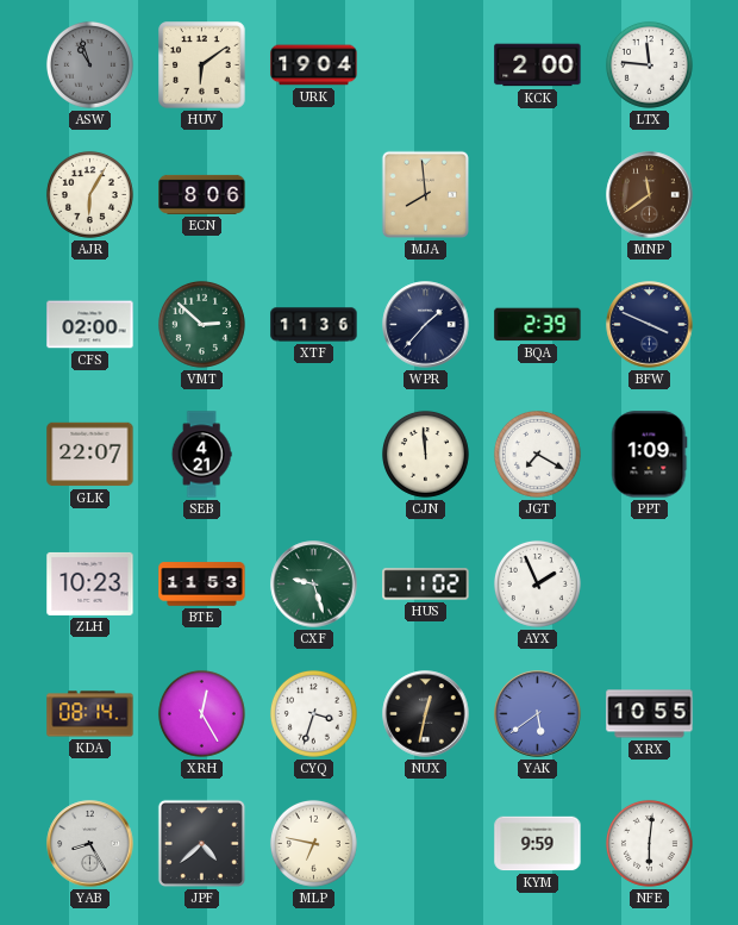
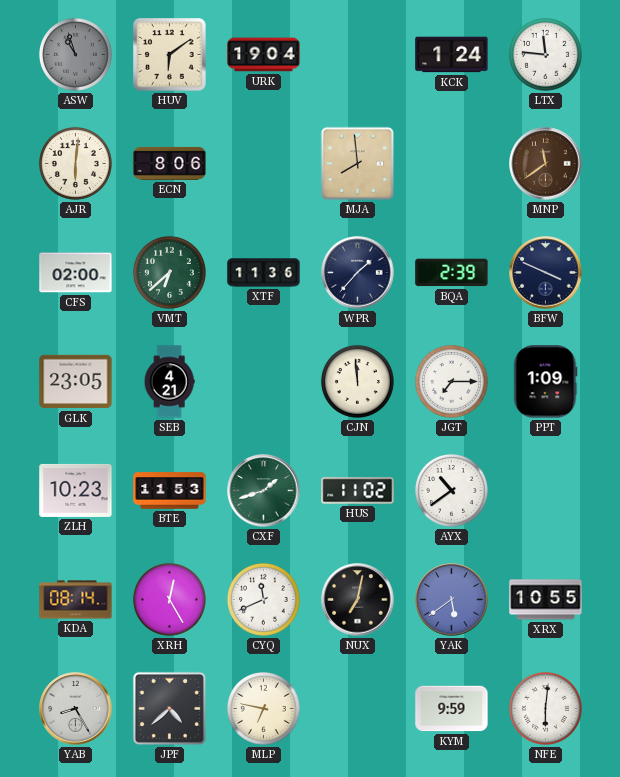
KCK: 2:00 -> 1:24
AJR: 6:05 -> 6:01
VMT: 2:52 -> 6:38
GLK: 22:07 -> 23:05
JGT: 7:20 -> 7:15
CXF: 9:27 -> 1:42
AYX: 1:56 -> 10:39
CYQ: 3:33 -> 11:41
NUX: 12:32 -> 7:02
